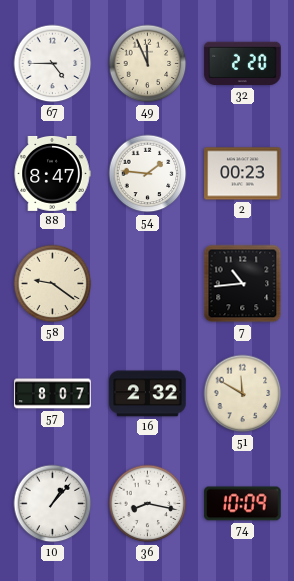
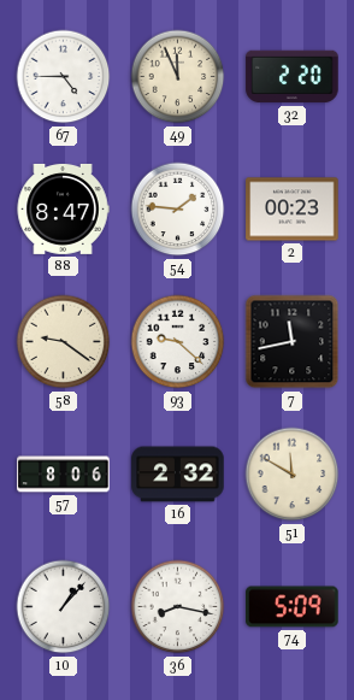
93: none -> 9:22
7: 10:44 -> 11:43
57: 8:07 -> 8:06
74: 10:09 -> 5:09
